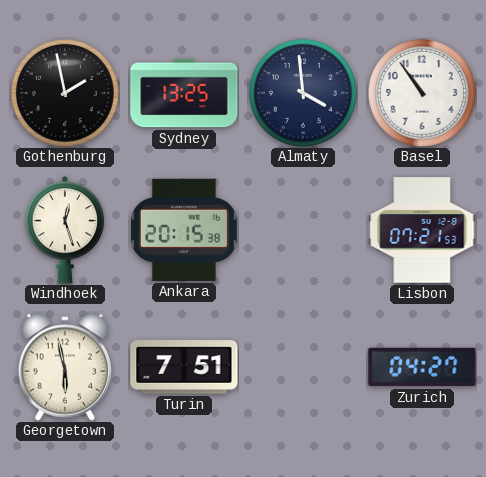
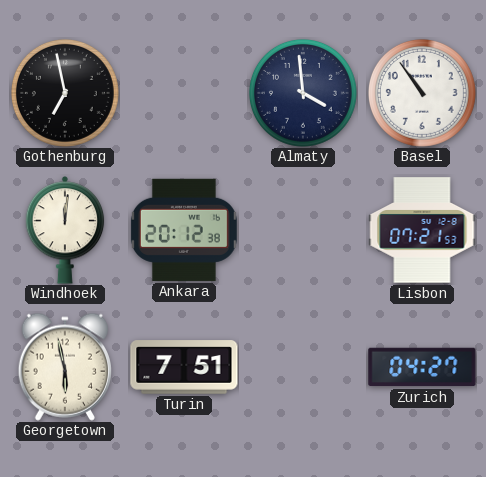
Gothenburg: 1:58 -> 6:58
Sydney: 13:25 -> none
Windhoek: 12:27 -> 12:01
Ankara: 20:15 -> 20:12
